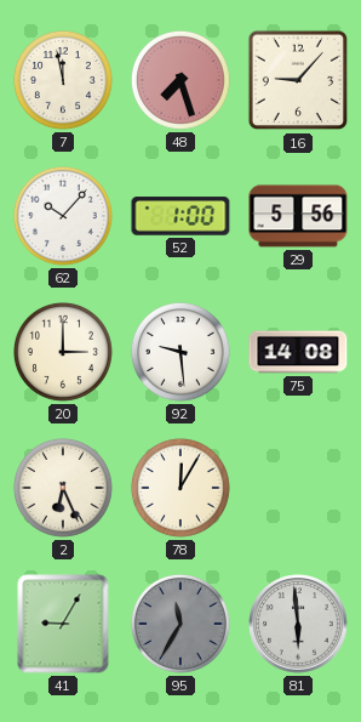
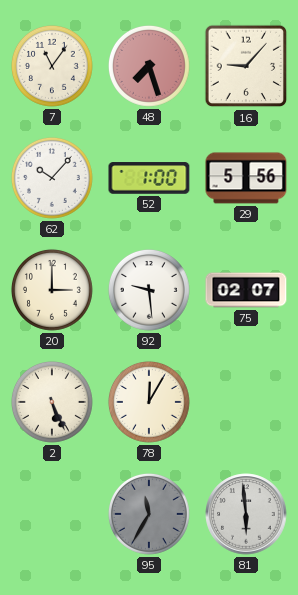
7: 11:58 -> 11:06
75: 14:08 -> 02:07
2: 6:26 -> 5:26
41: 9:05 -> none
